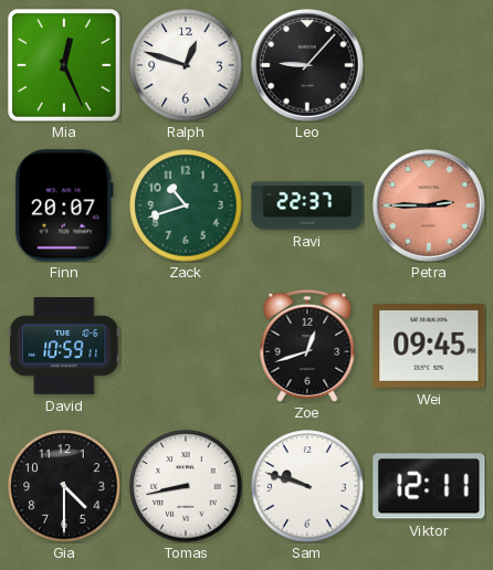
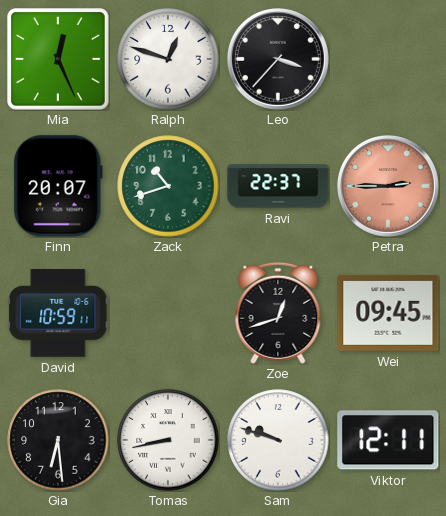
Leo: 9:07 -> 3:37
Gia: 4:30 -> 6:29
